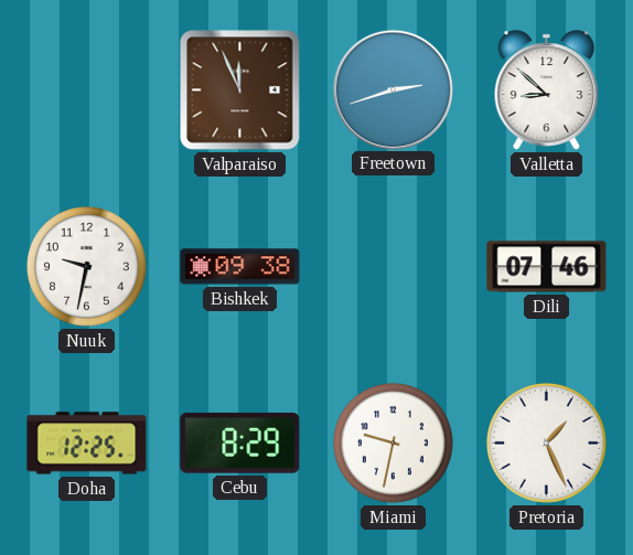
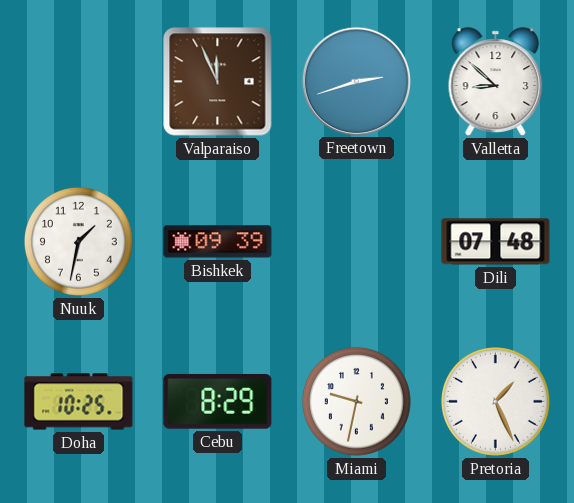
Nuuk: 9:32 -> 1:32
Bishkek: 09:38 -> 09:39
Dili: 07:46 -> 07:48
Doha: 12:25 -> 10:25
